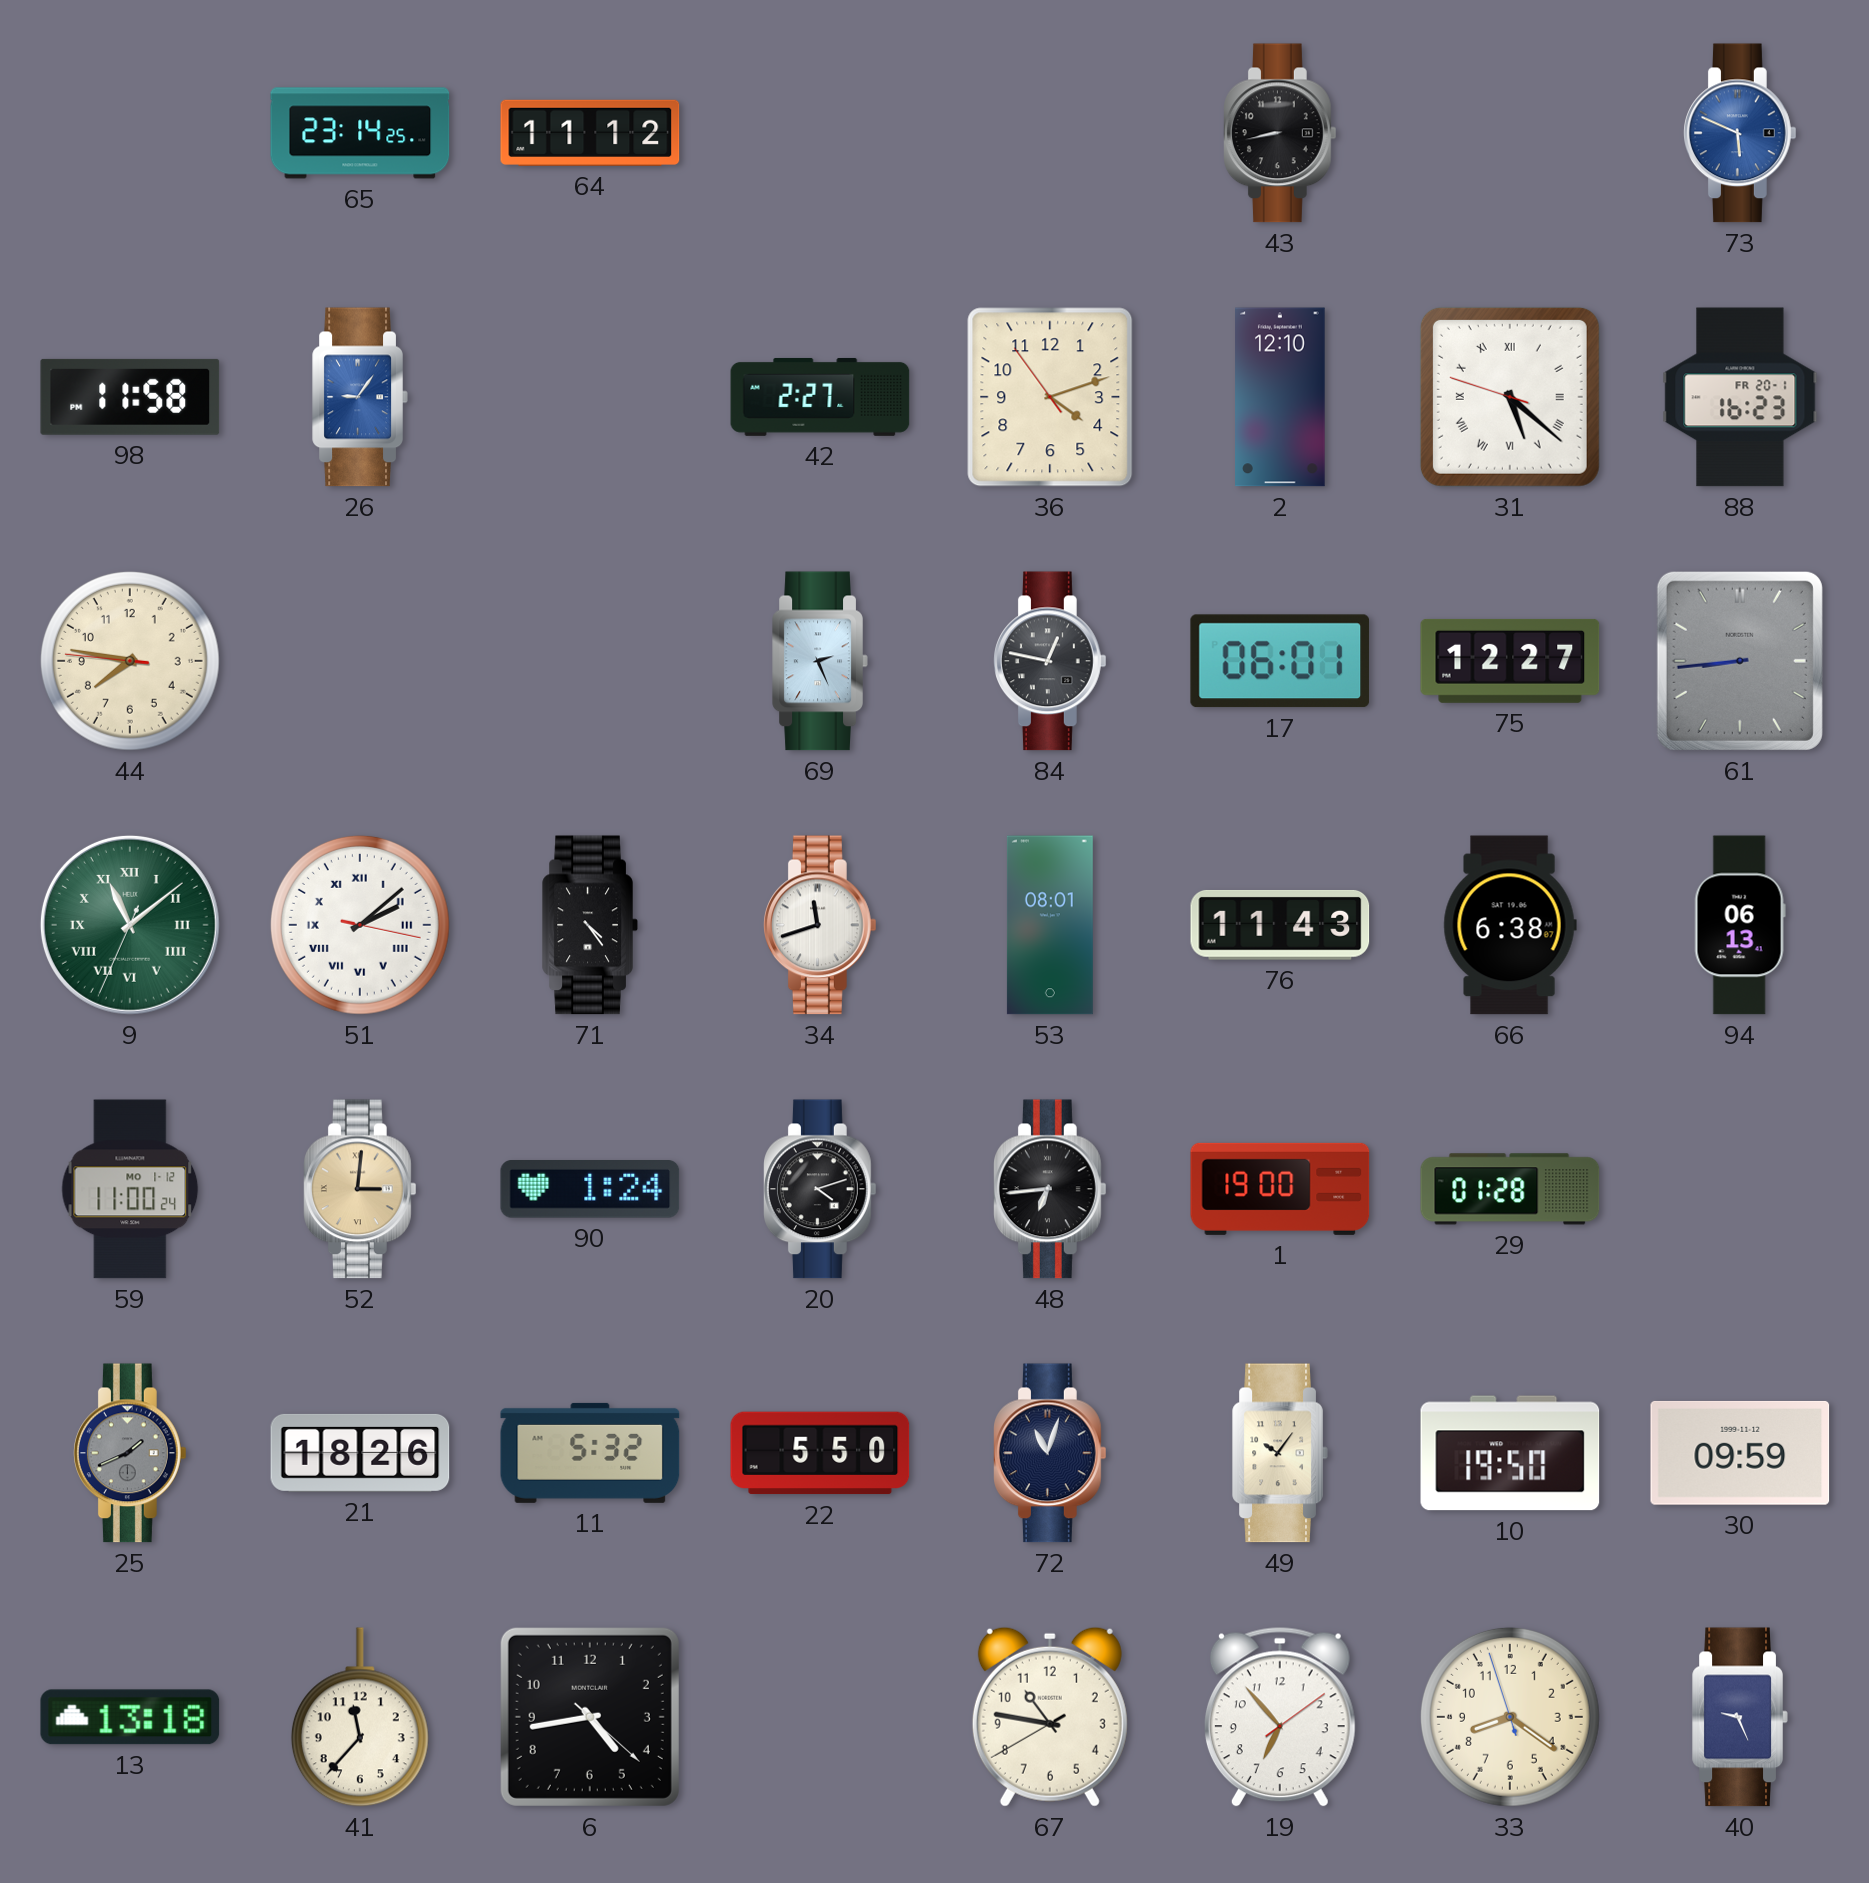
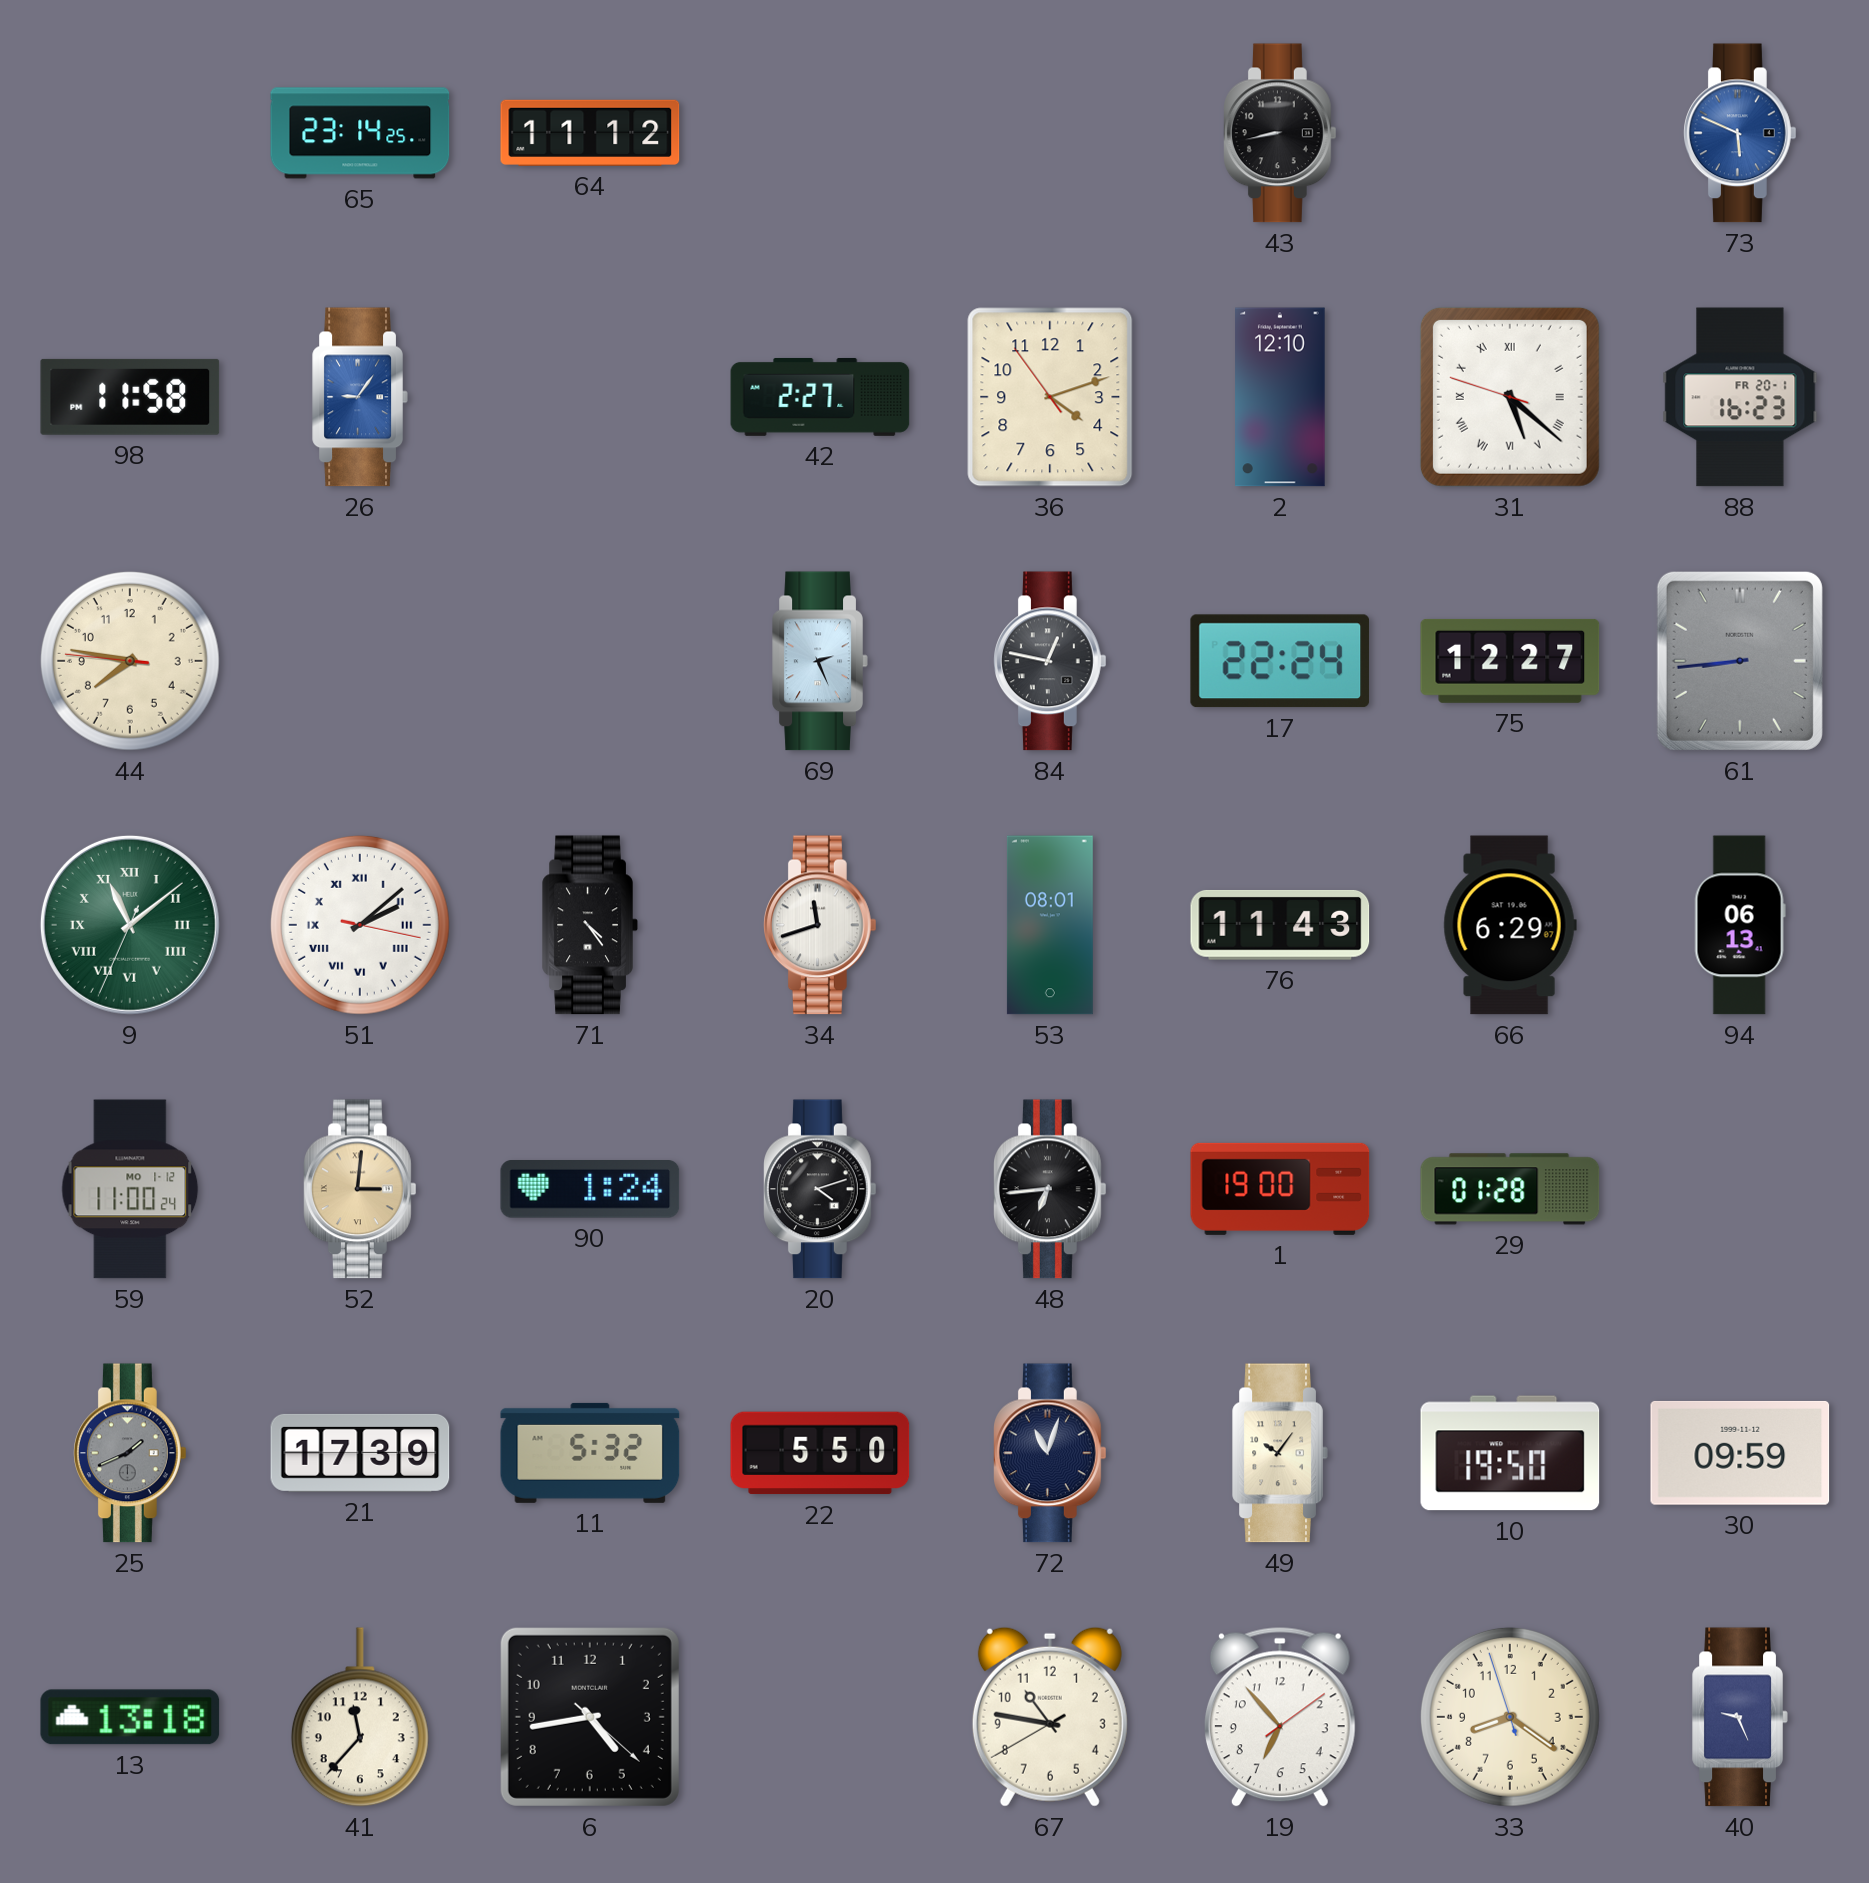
17: 06:01 -> 22:24
66: 6:38 -> 6:29
21: 18:26 -> 17:39
